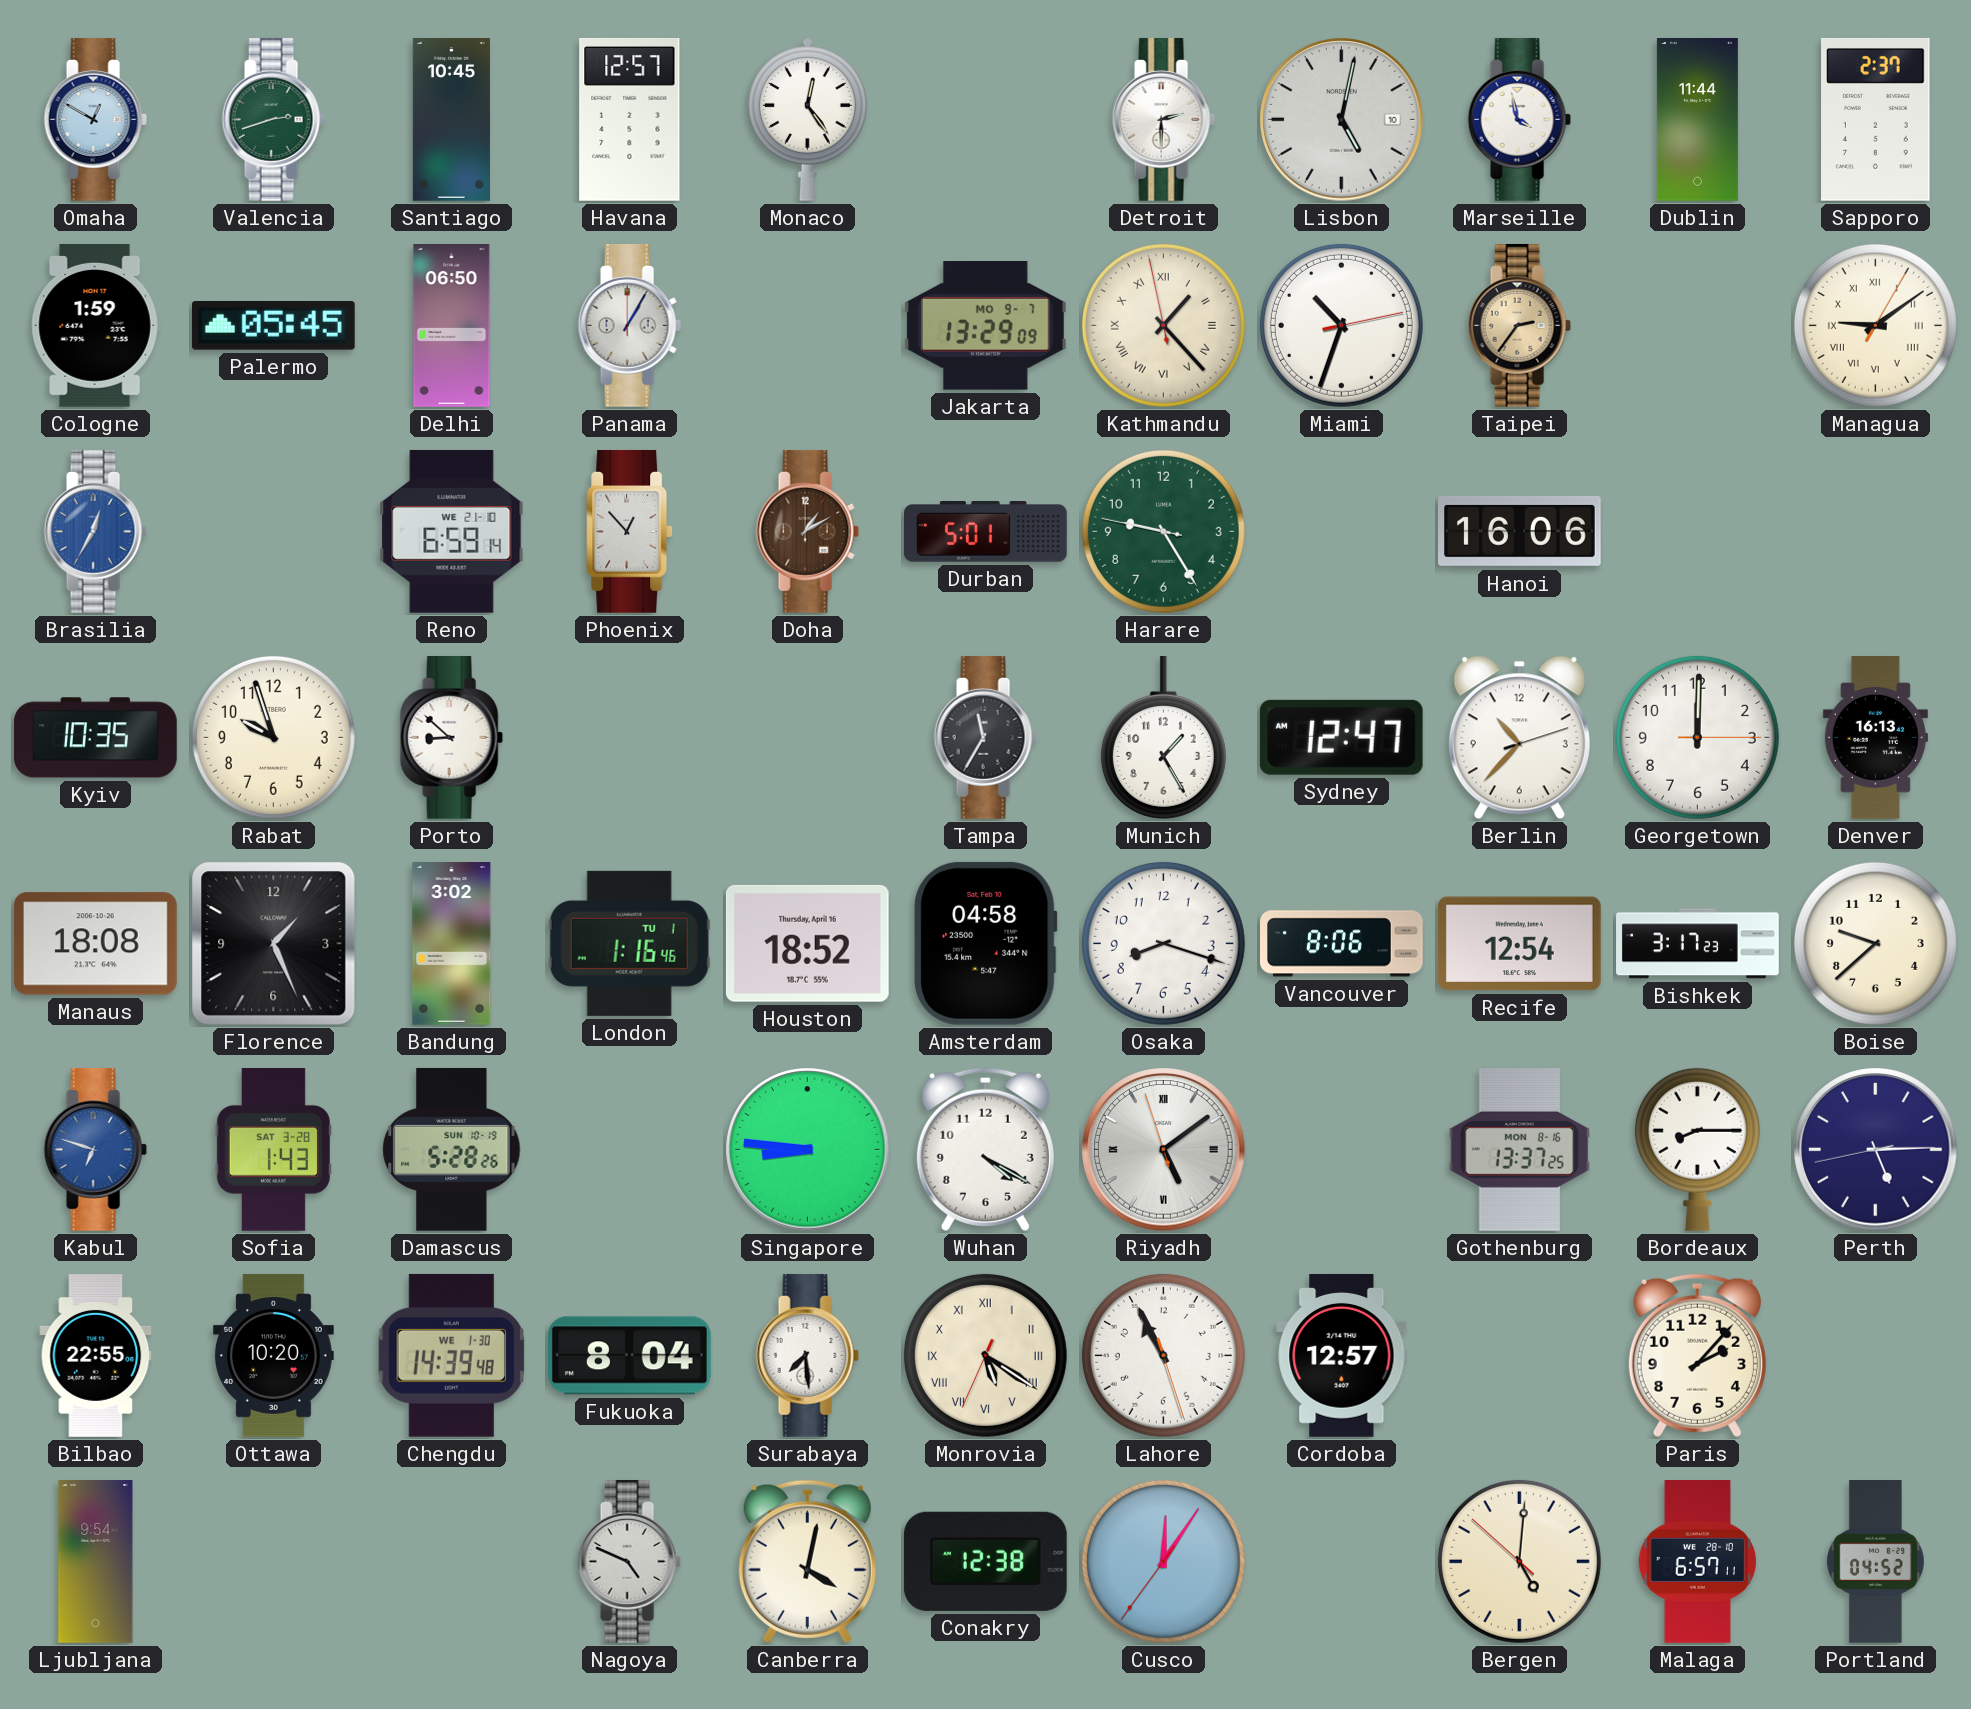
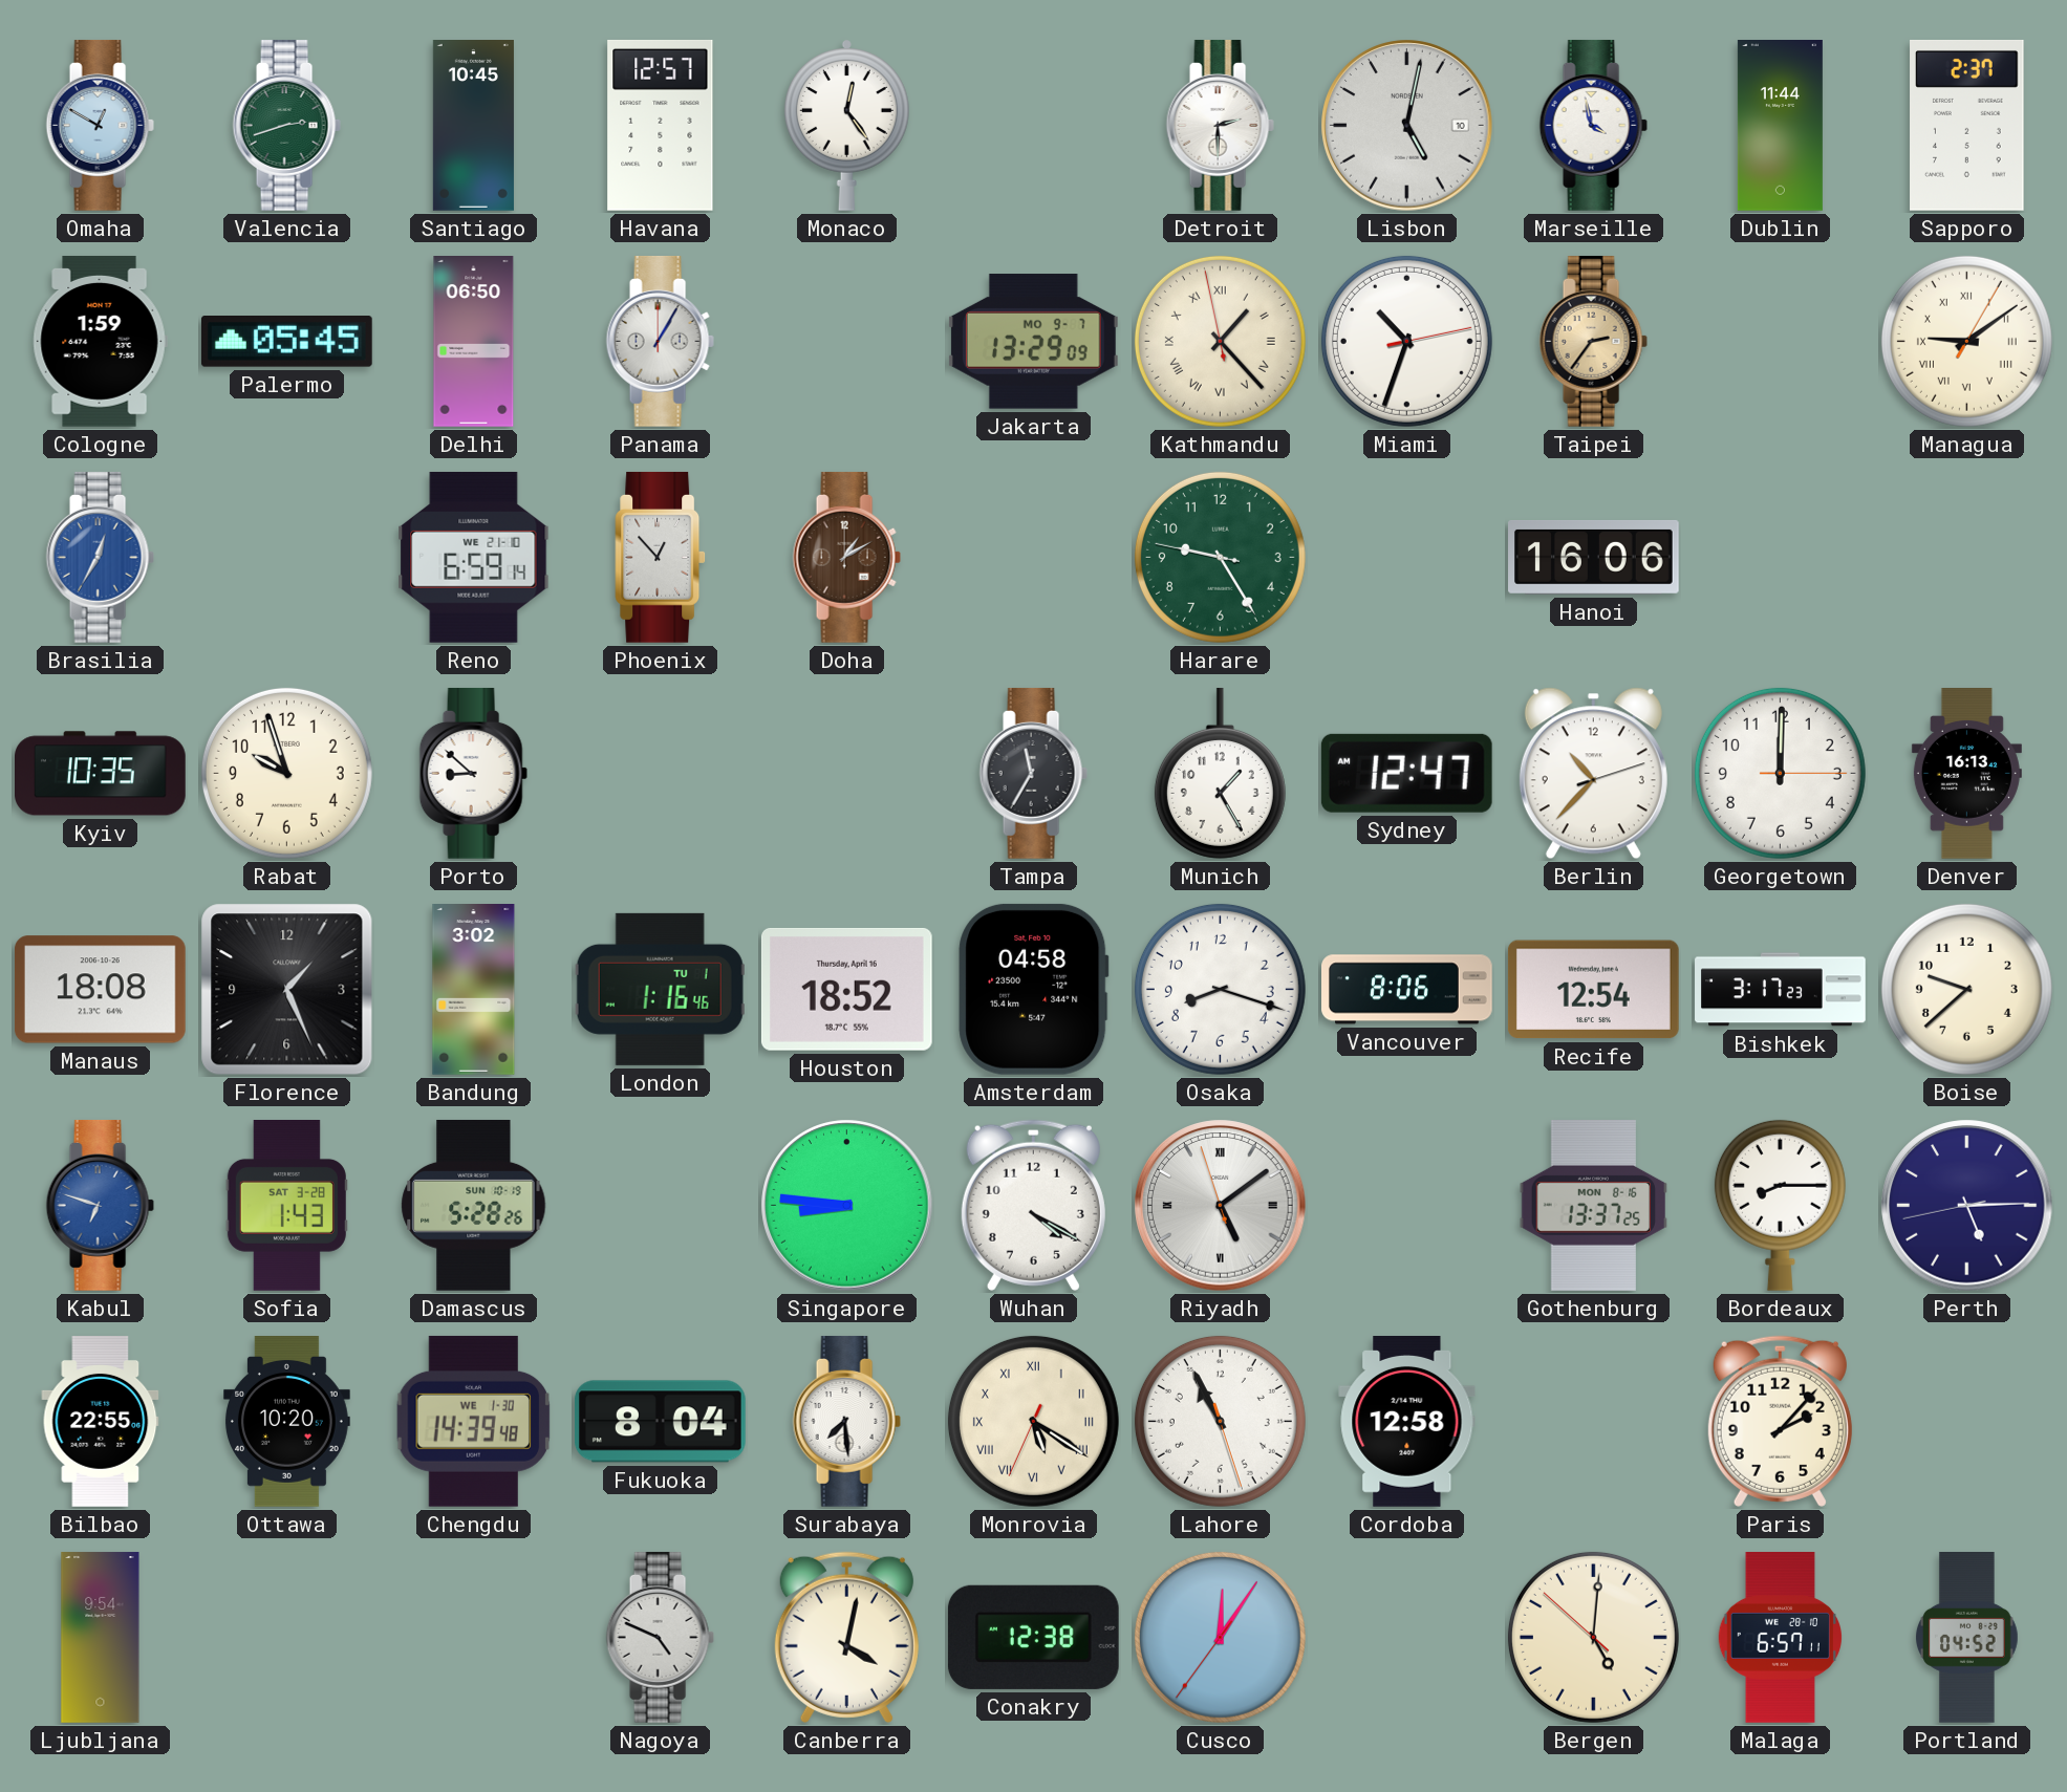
Durban: 5:01 -> none
Cordoba: 12:57 -> 12:58
